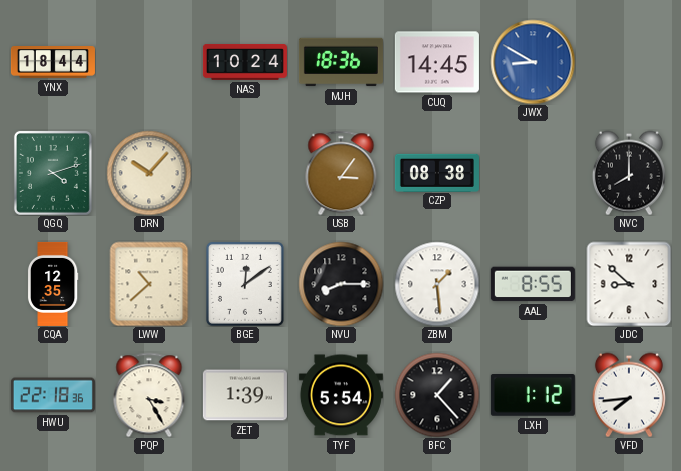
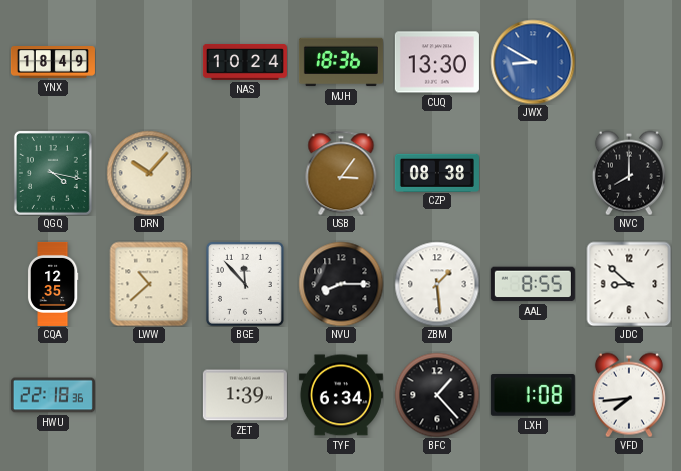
YNX: 18:44 -> 18:49
CUQ: 14:45 -> 13:30
QGQ: 4:12 -> 4:17
BGE: 12:09 -> 11:53
PQP: 3:25 -> none
TYF: 5:54 -> 6:34
LXH: 1:12 -> 1:08
